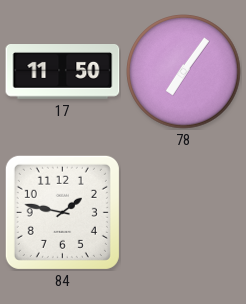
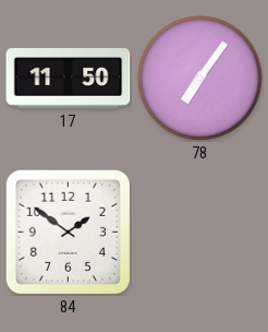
84: 1:47 -> 1:51
